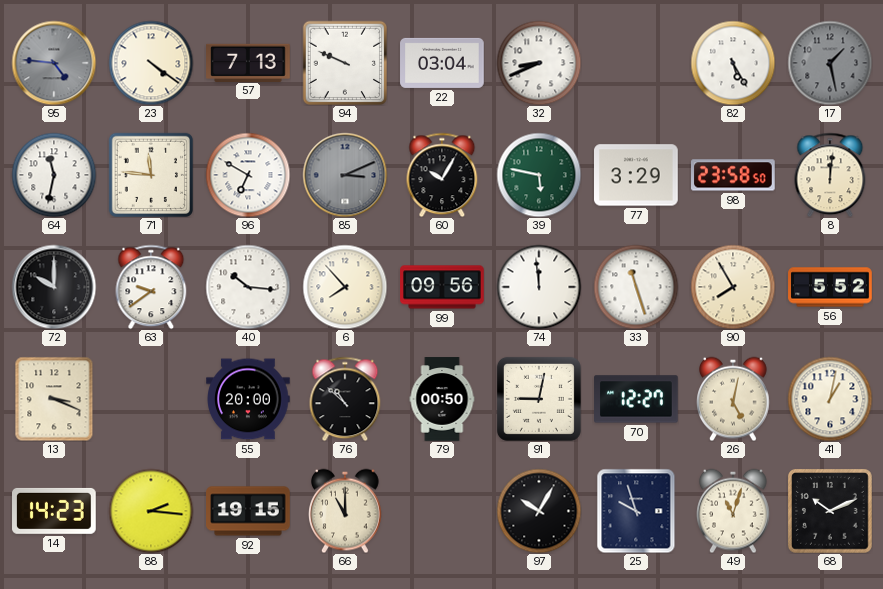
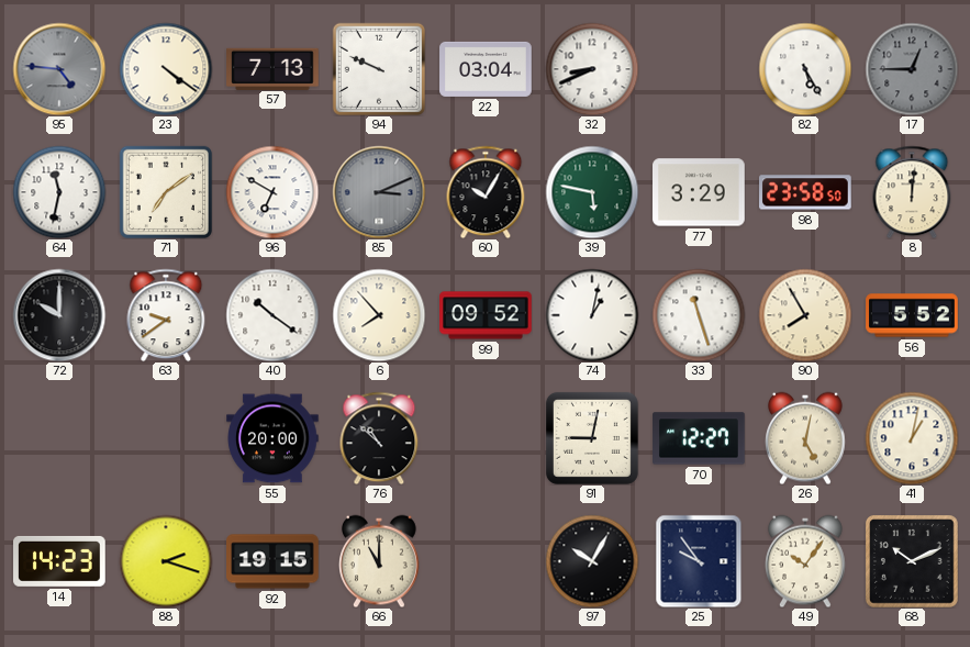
17: 1:28 -> 12:45
71: 11:46 -> 7:09
40: 10:16 -> 10:21
99: 09:56 -> 09:52
74: 11:59 -> 1:02
13: 3:19 -> none
79: 00:50 -> none
88: 2:16 -> 2:18
25: 9:57 -> 9:54
49: 11:03 -> 10:06
